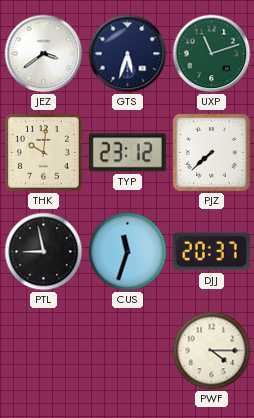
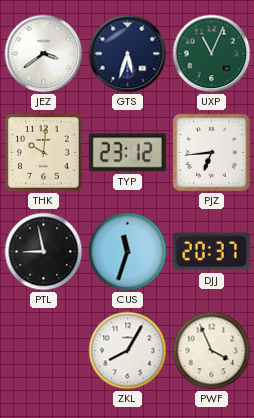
UXP: 11:12 -> 11:04
PJZ: 7:38 -> 6:44
ZKL: none -> 8:05
PWF: 4:15 -> 3:56
